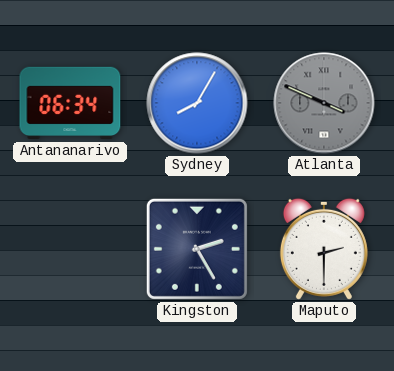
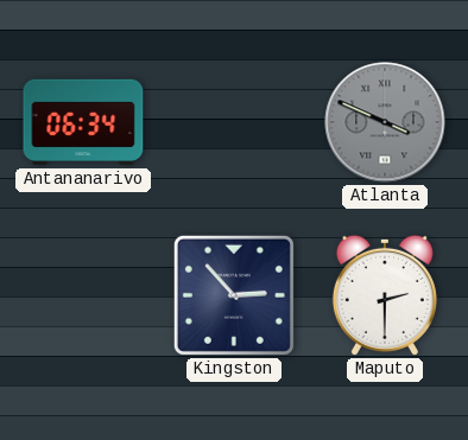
Sydney: 8:05 -> none
Kingston: 2:25 -> 2:53
